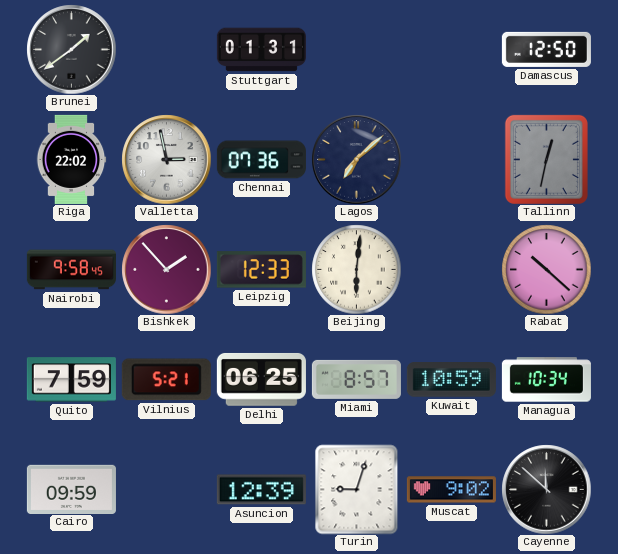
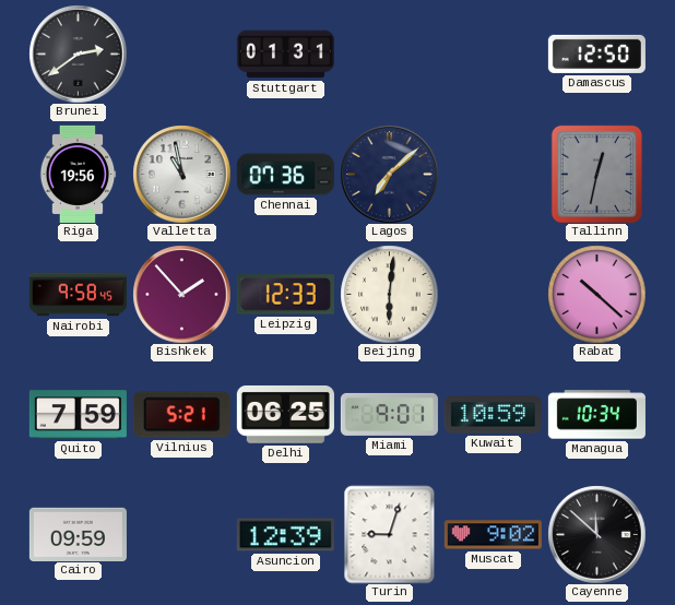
Brunei: 1:39 -> 2:39
Riga: 22:02 -> 19:56
Valletta: 2:58 -> 10:58
Miami: 8:57 -> 9:01
